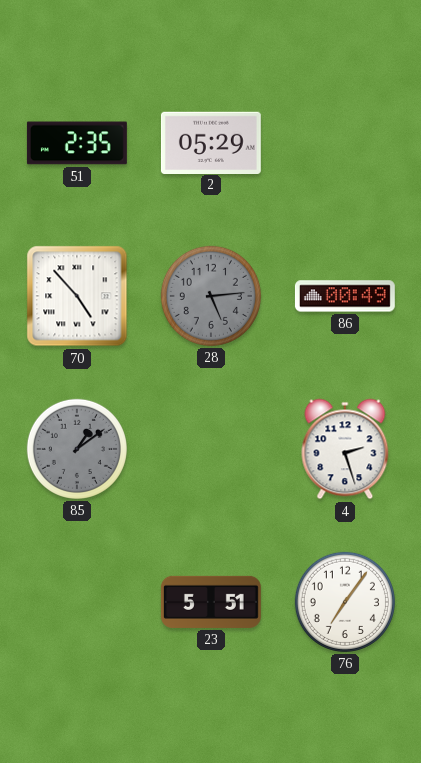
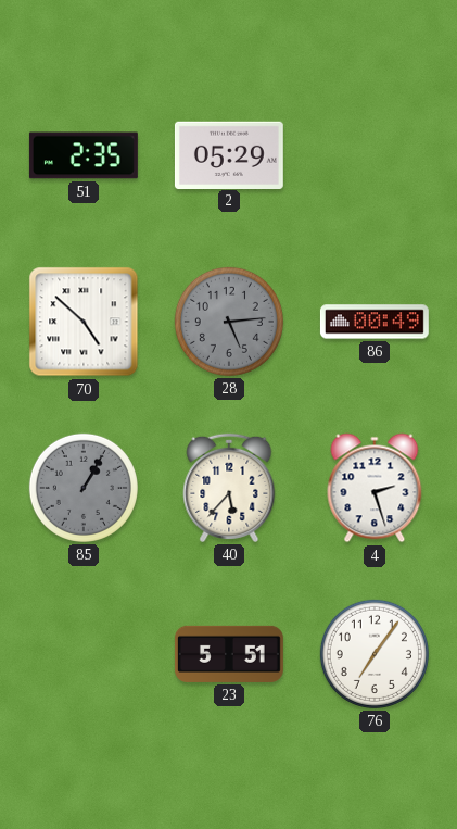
70: 4:53 -> 4:52
85: 1:09 -> 1:05
40: none -> 5:37
